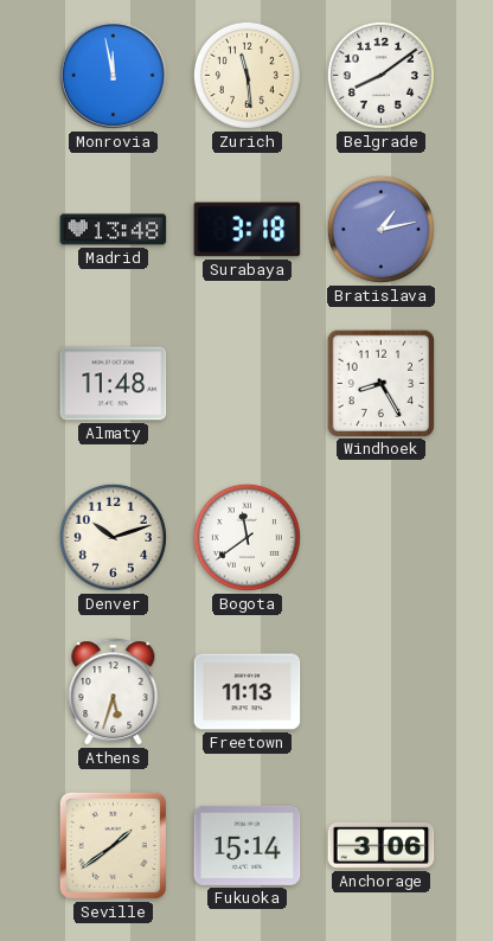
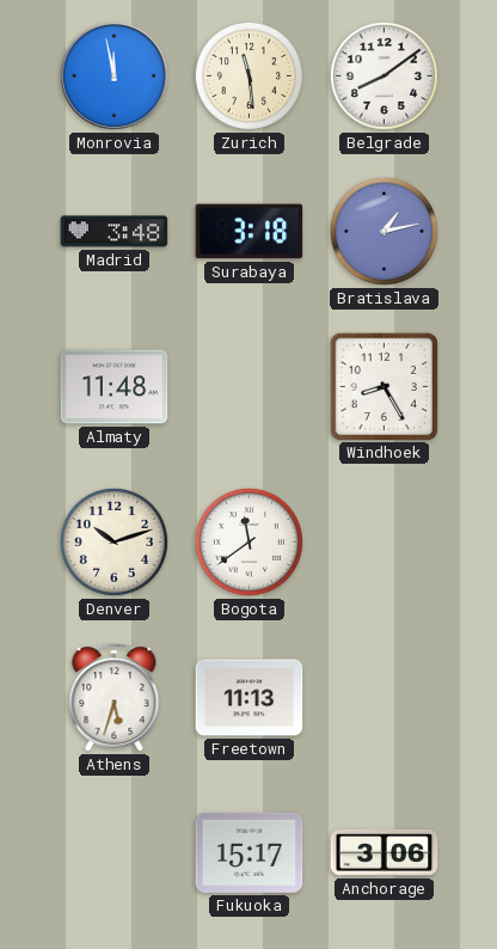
Madrid: 13:48 -> 3:48
Seville: 1:39 -> none
Fukuoka: 15:14 -> 15:17
